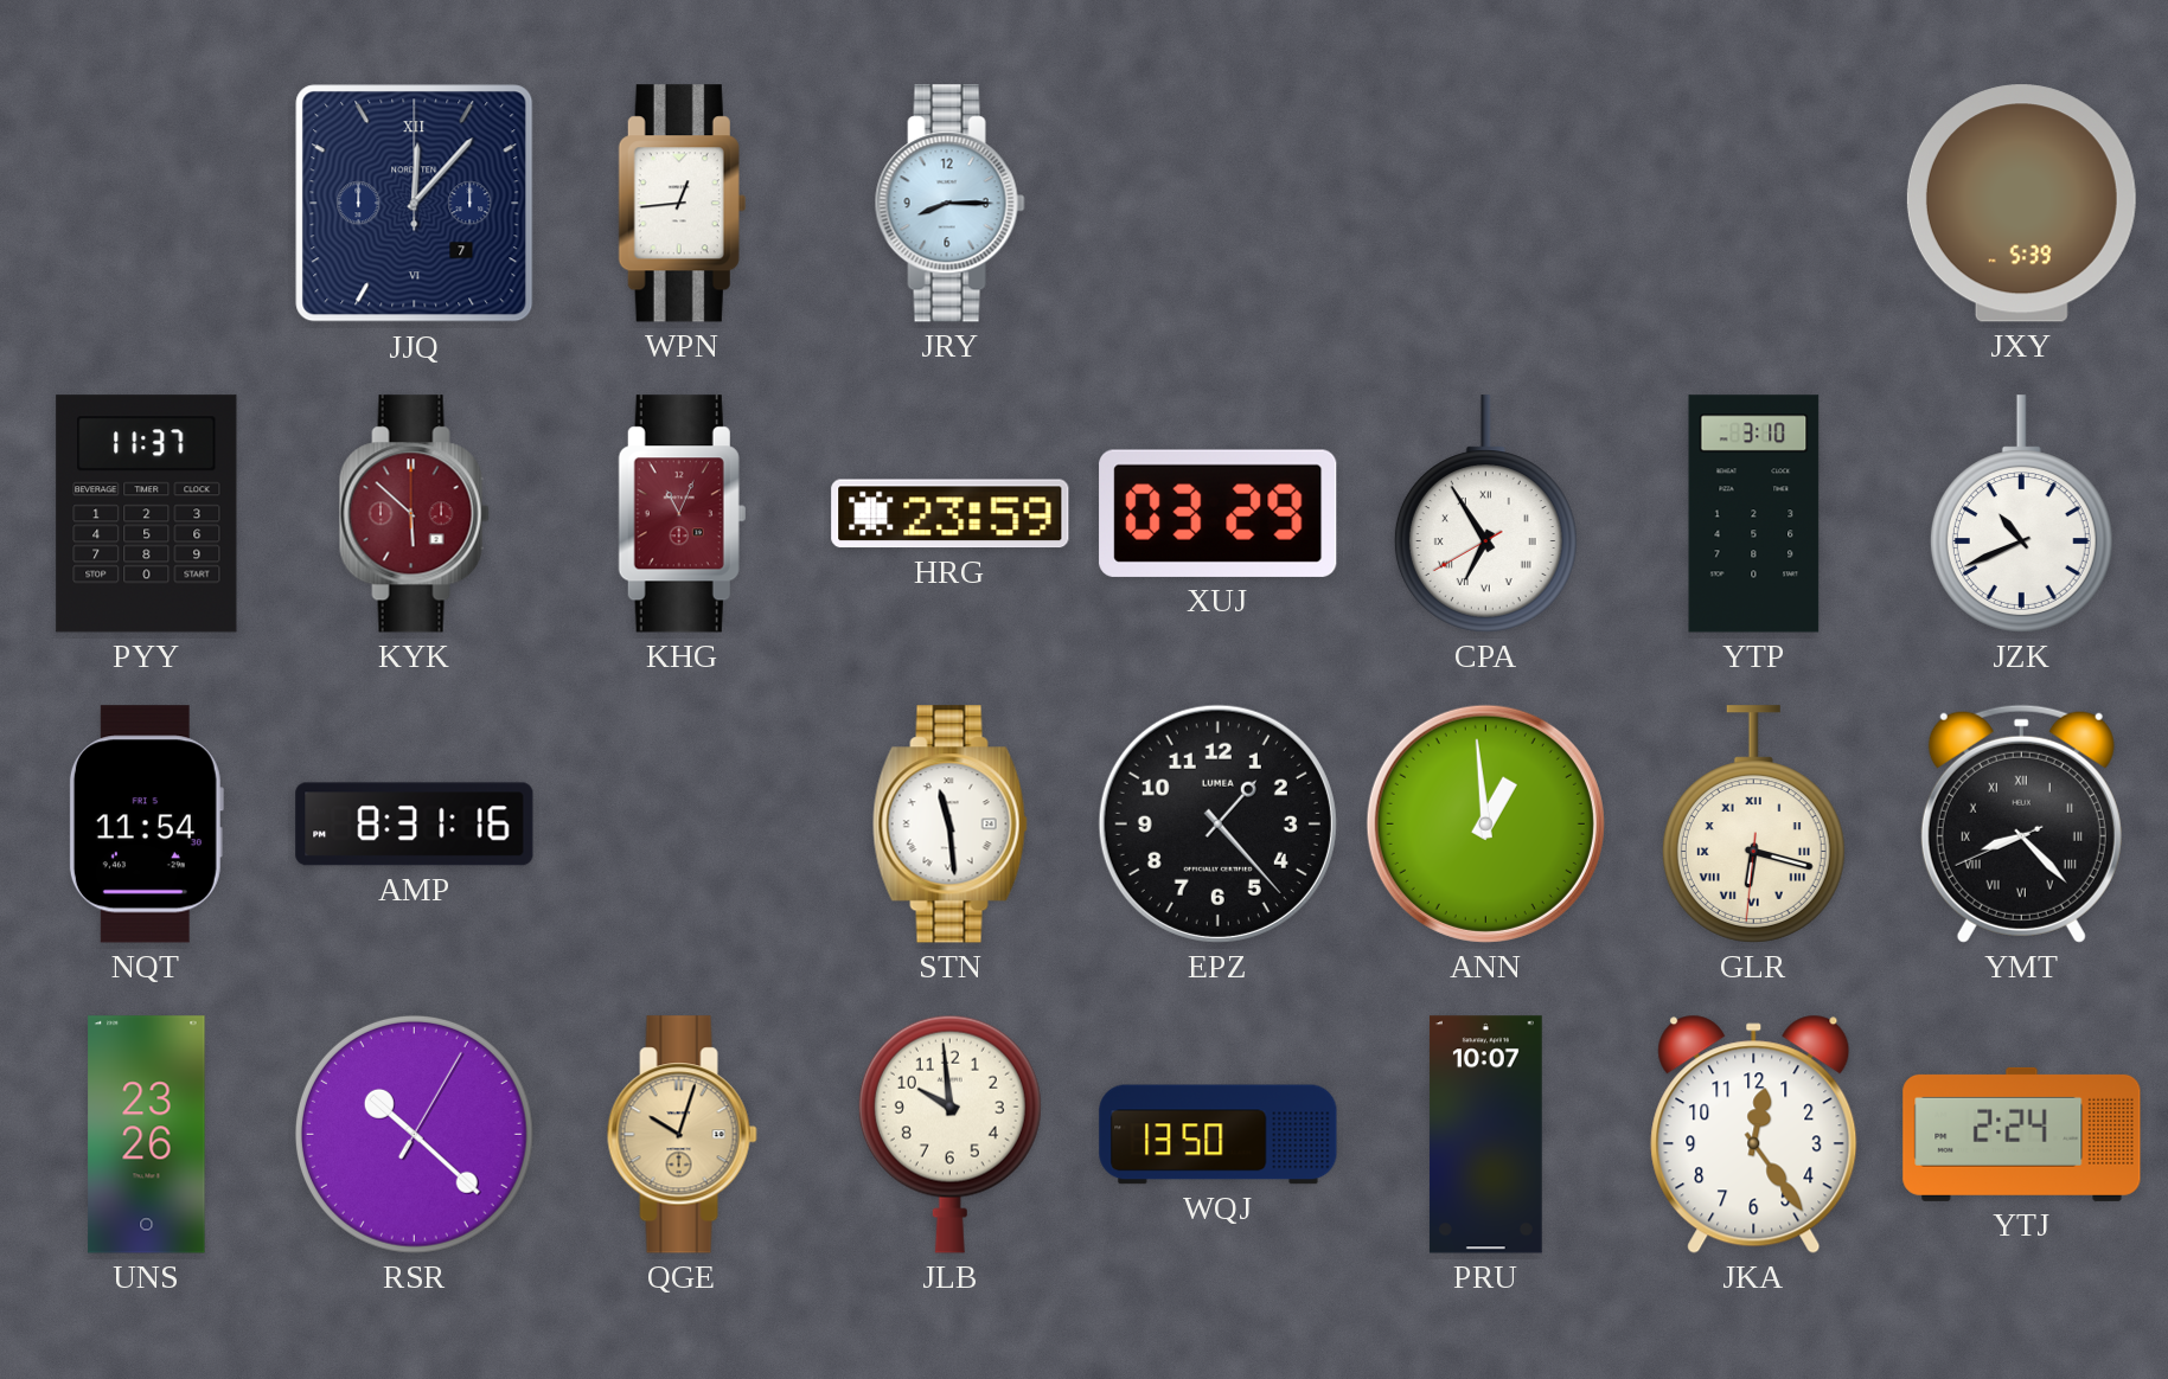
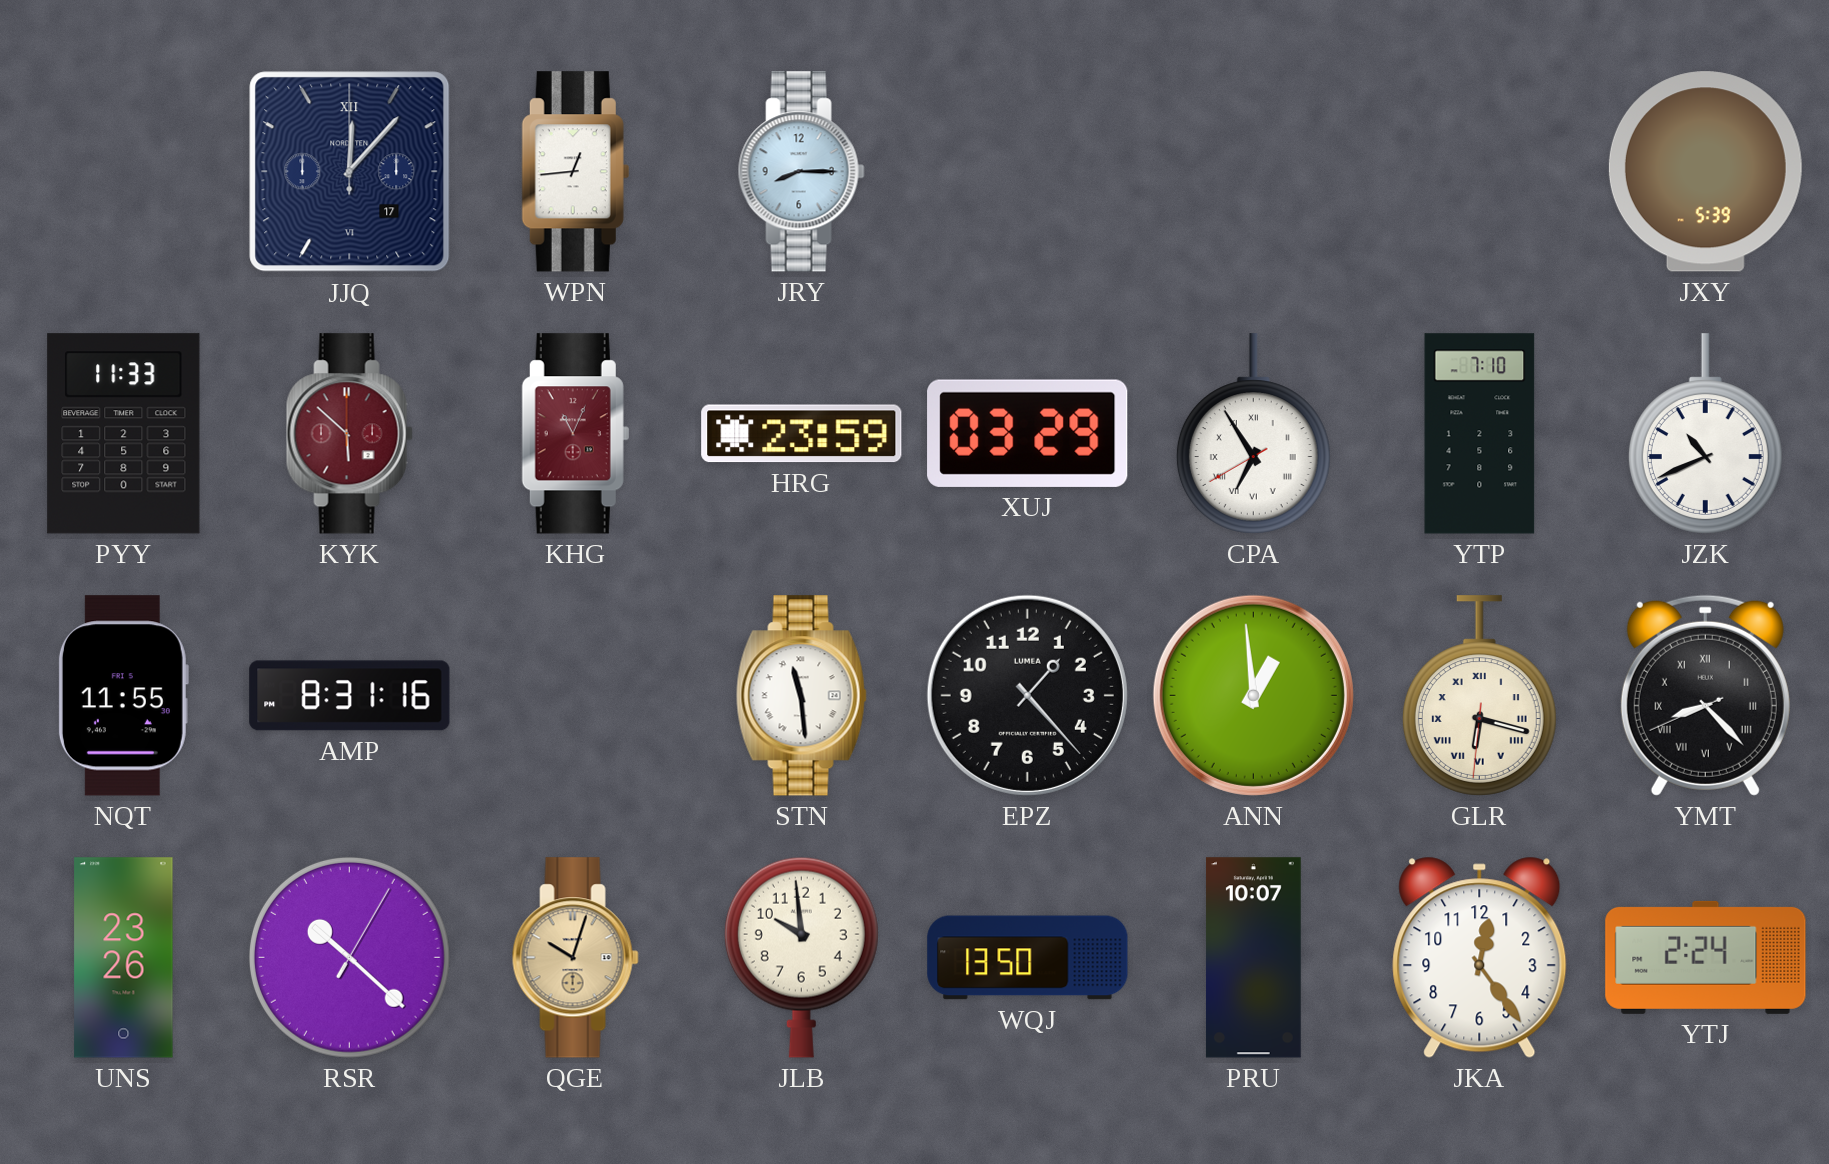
JJQ date: 7 -> 17
PYY: 11:37 -> 11:33
YTP: 3:10 -> 7:10
NQT: 11:54 -> 11:55
